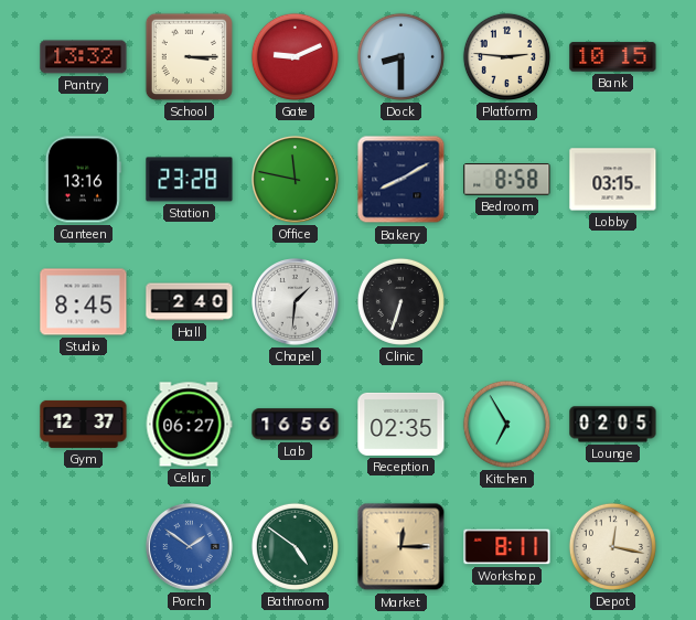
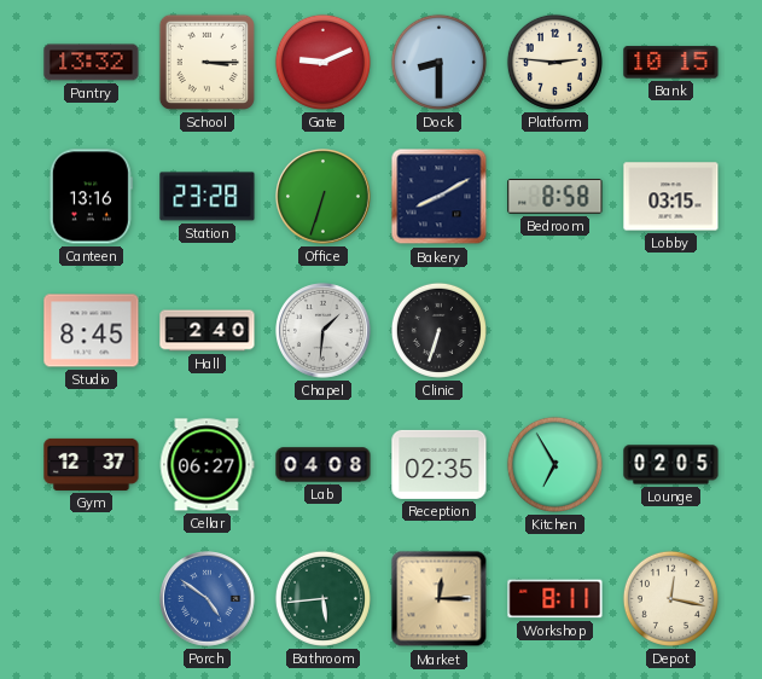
Office: 11:47 -> 6:33
Lab: 16:56 -> 04:08
Porch: 1:51 -> 4:51
Bathroom: 4:51 -> 5:44
